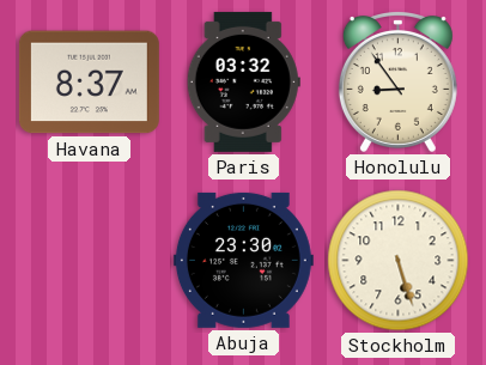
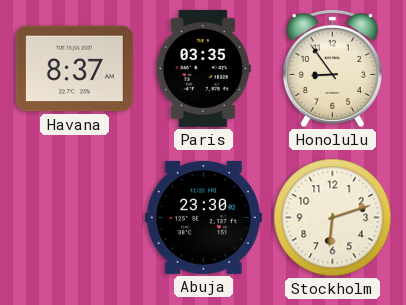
Paris: 03:32 -> 03:35
Stockholm: 5:27 -> 6:12
